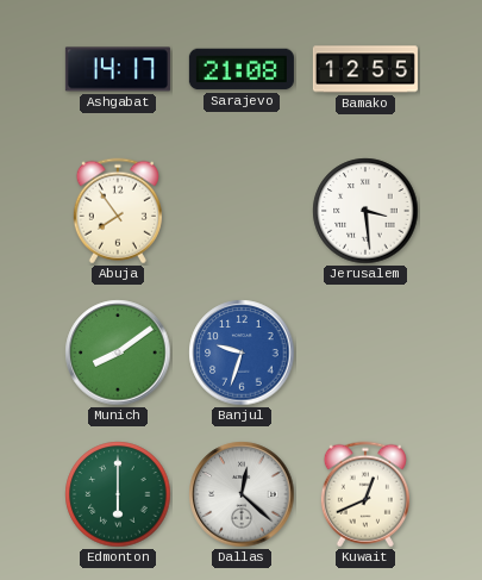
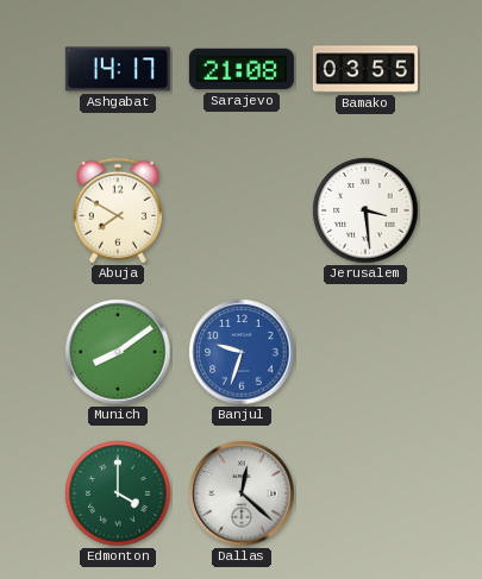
Bamako: 12:55 -> 03:55
Abuja: 7:54 -> 7:50
Edmonton: 6:00 -> 4:00
Kuwait: 12:41 -> none
